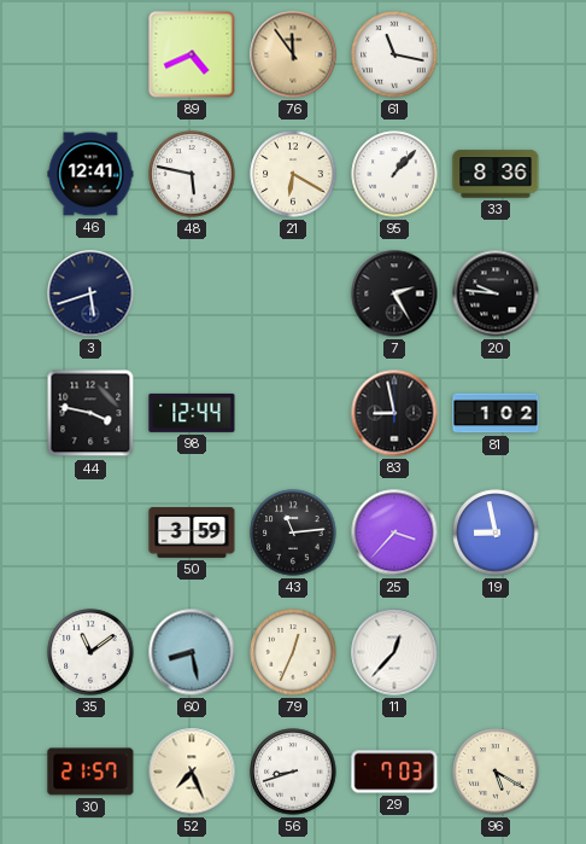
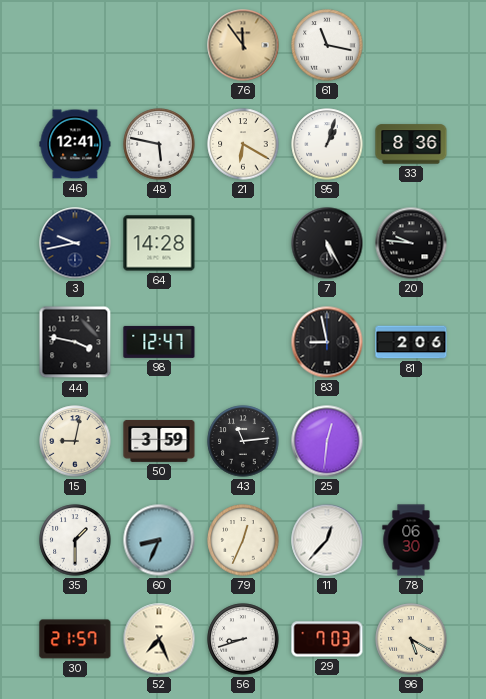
89: 4:41 -> none
95: 1:07 -> 1:03
3: 5:42 -> 9:43
64: none -> 14:28
7: 2:25 -> 5:25
98: 12:44 -> 12:47
81: 1:02 -> 2:06
15: none -> 9:02
25: 3:37 -> 12:31
19: 8:58 -> none
35: 11:09 -> 1:30
60: 8:28 -> 8:34
78: none -> 06:30
